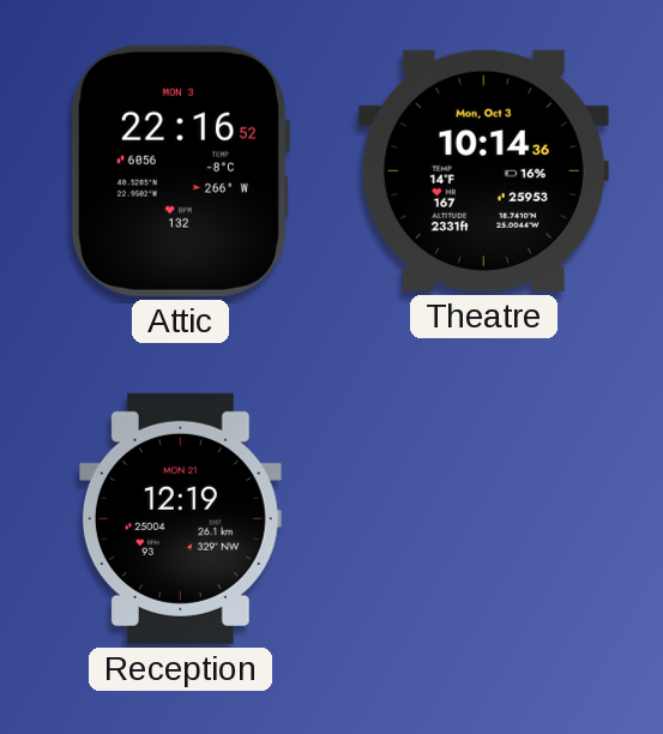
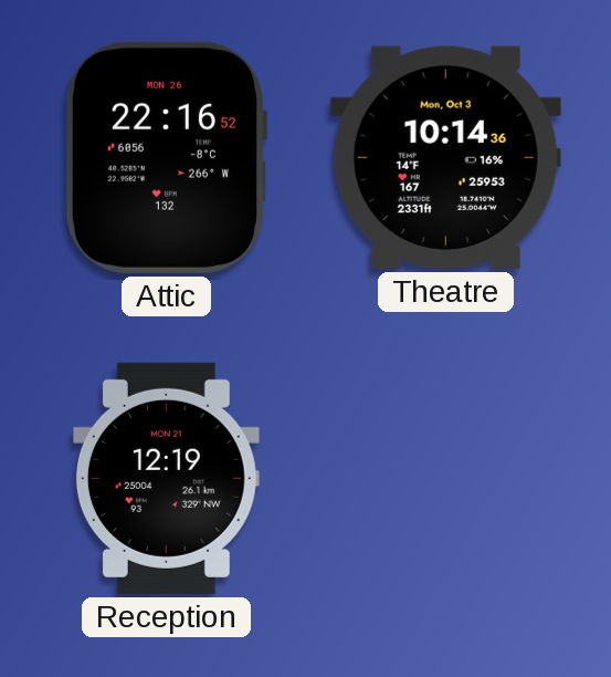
Attic date: MON 3 -> MON 26
